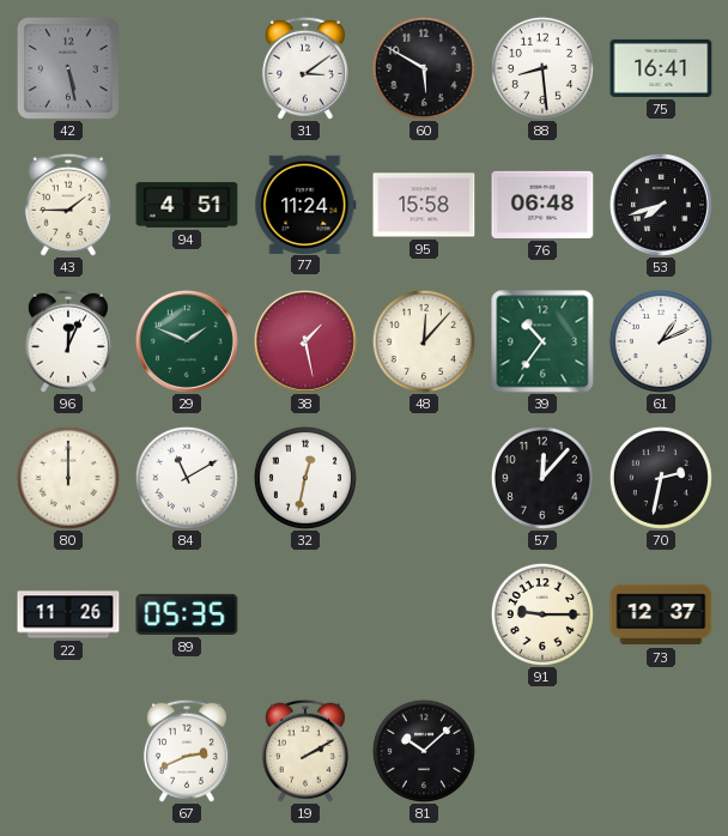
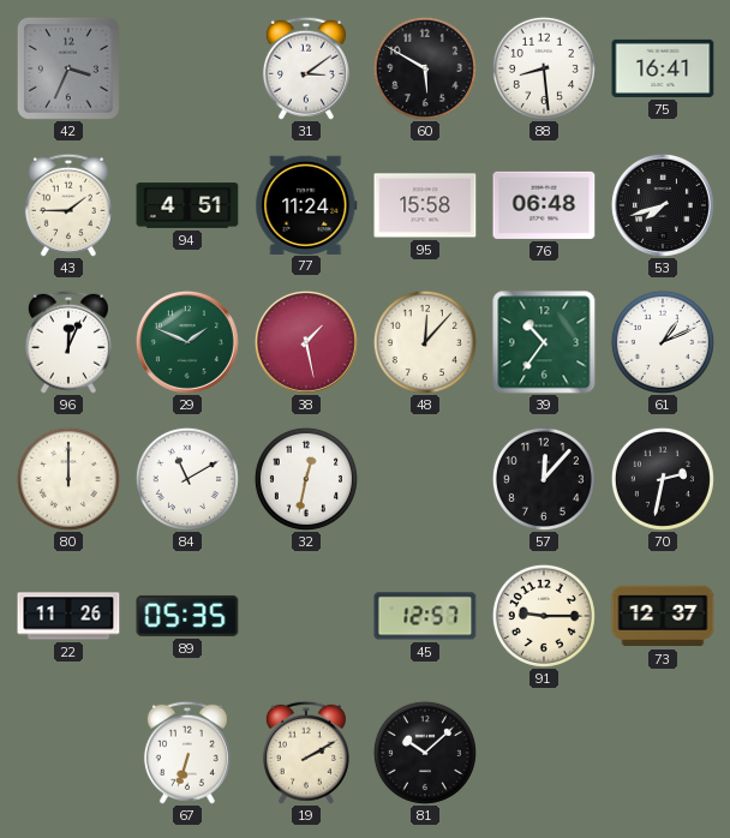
42: 5:28 -> 3:34
45: none -> 12:57
67: 2:41 -> 6:33
